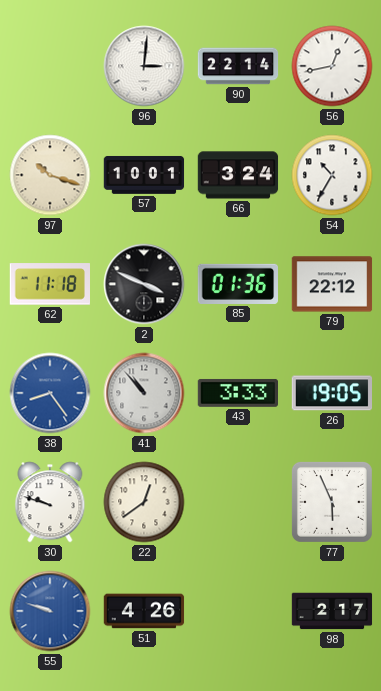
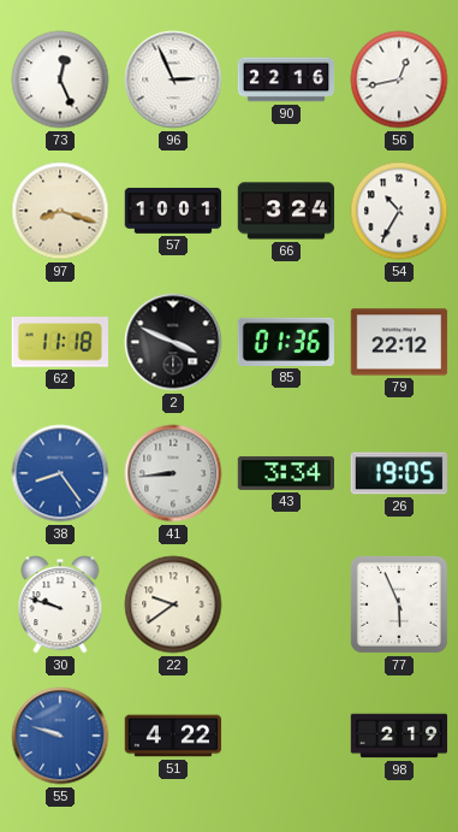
73: none -> 12:26
96: 3:01 -> 2:56
90: 22:14 -> 22:16
97: 10:18 -> 8:18
41: 10:53 -> 8:44
43: 3:33 -> 3:34
22: 12:39 -> 9:39
51: 4:26 -> 4:22
98: 2:17 -> 2:19
